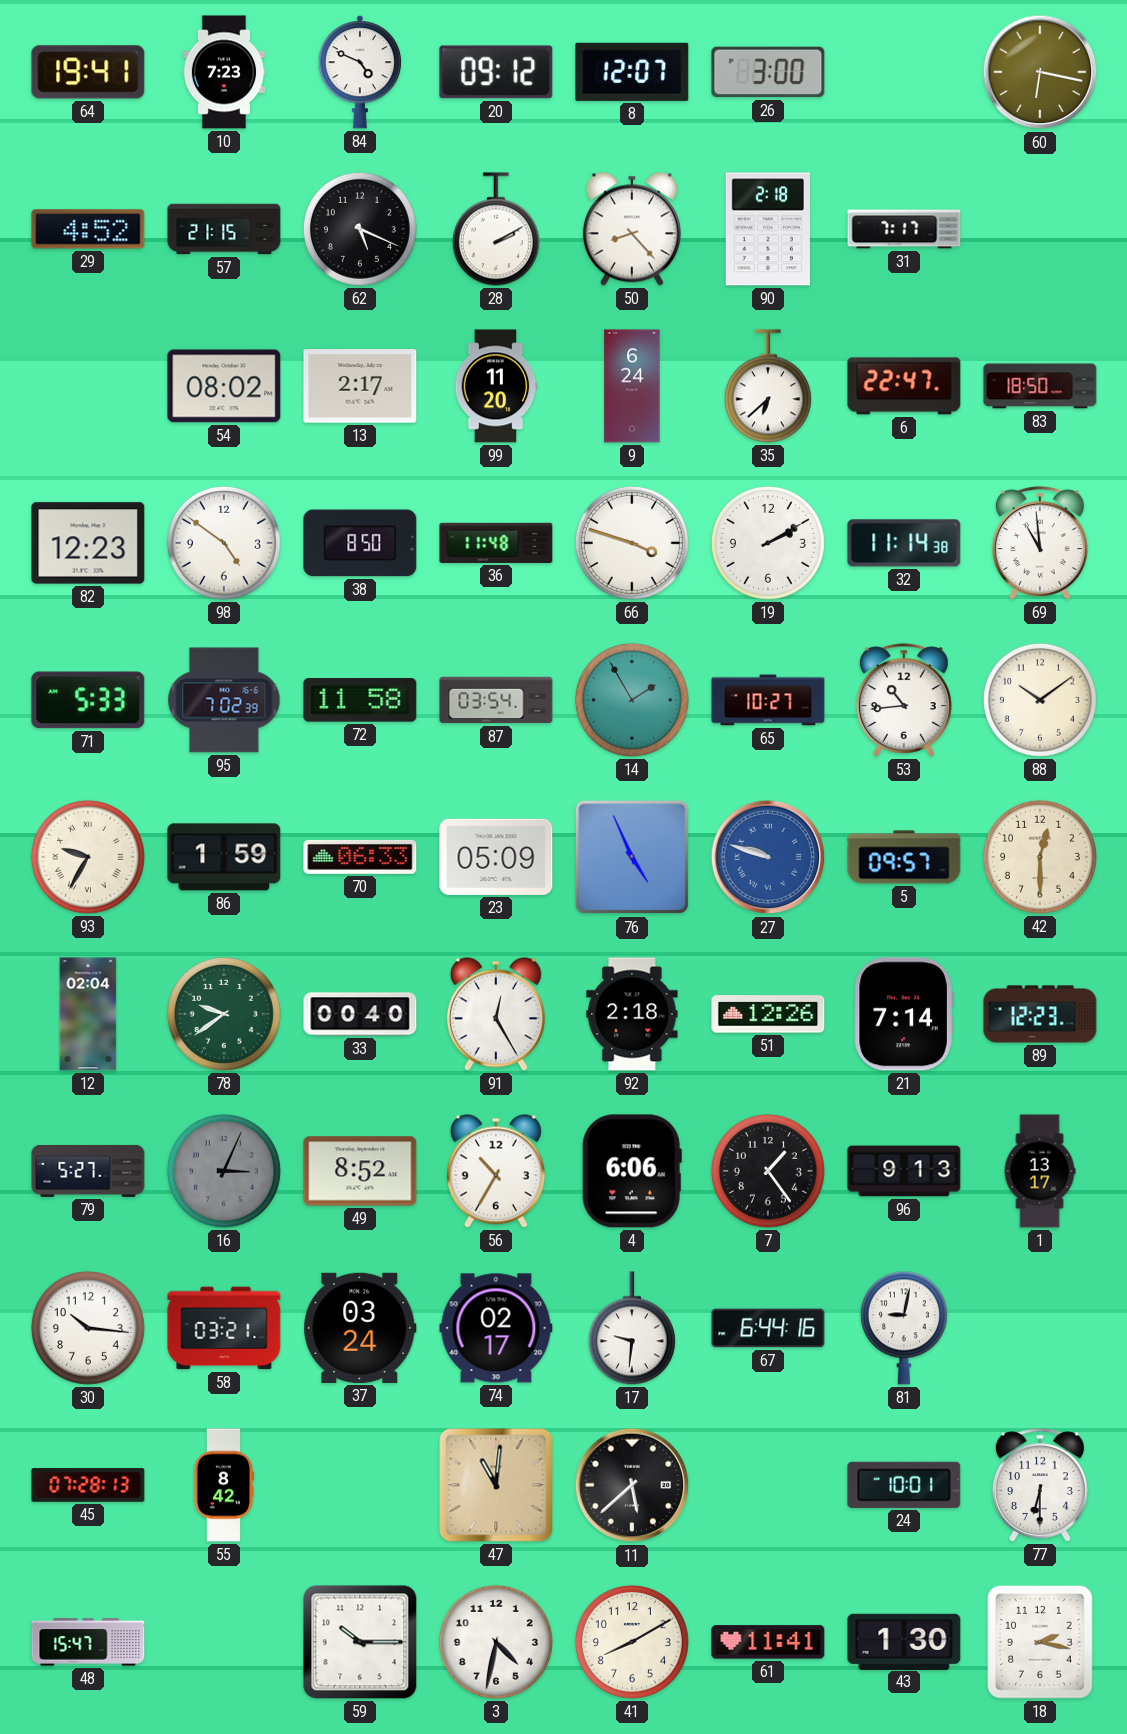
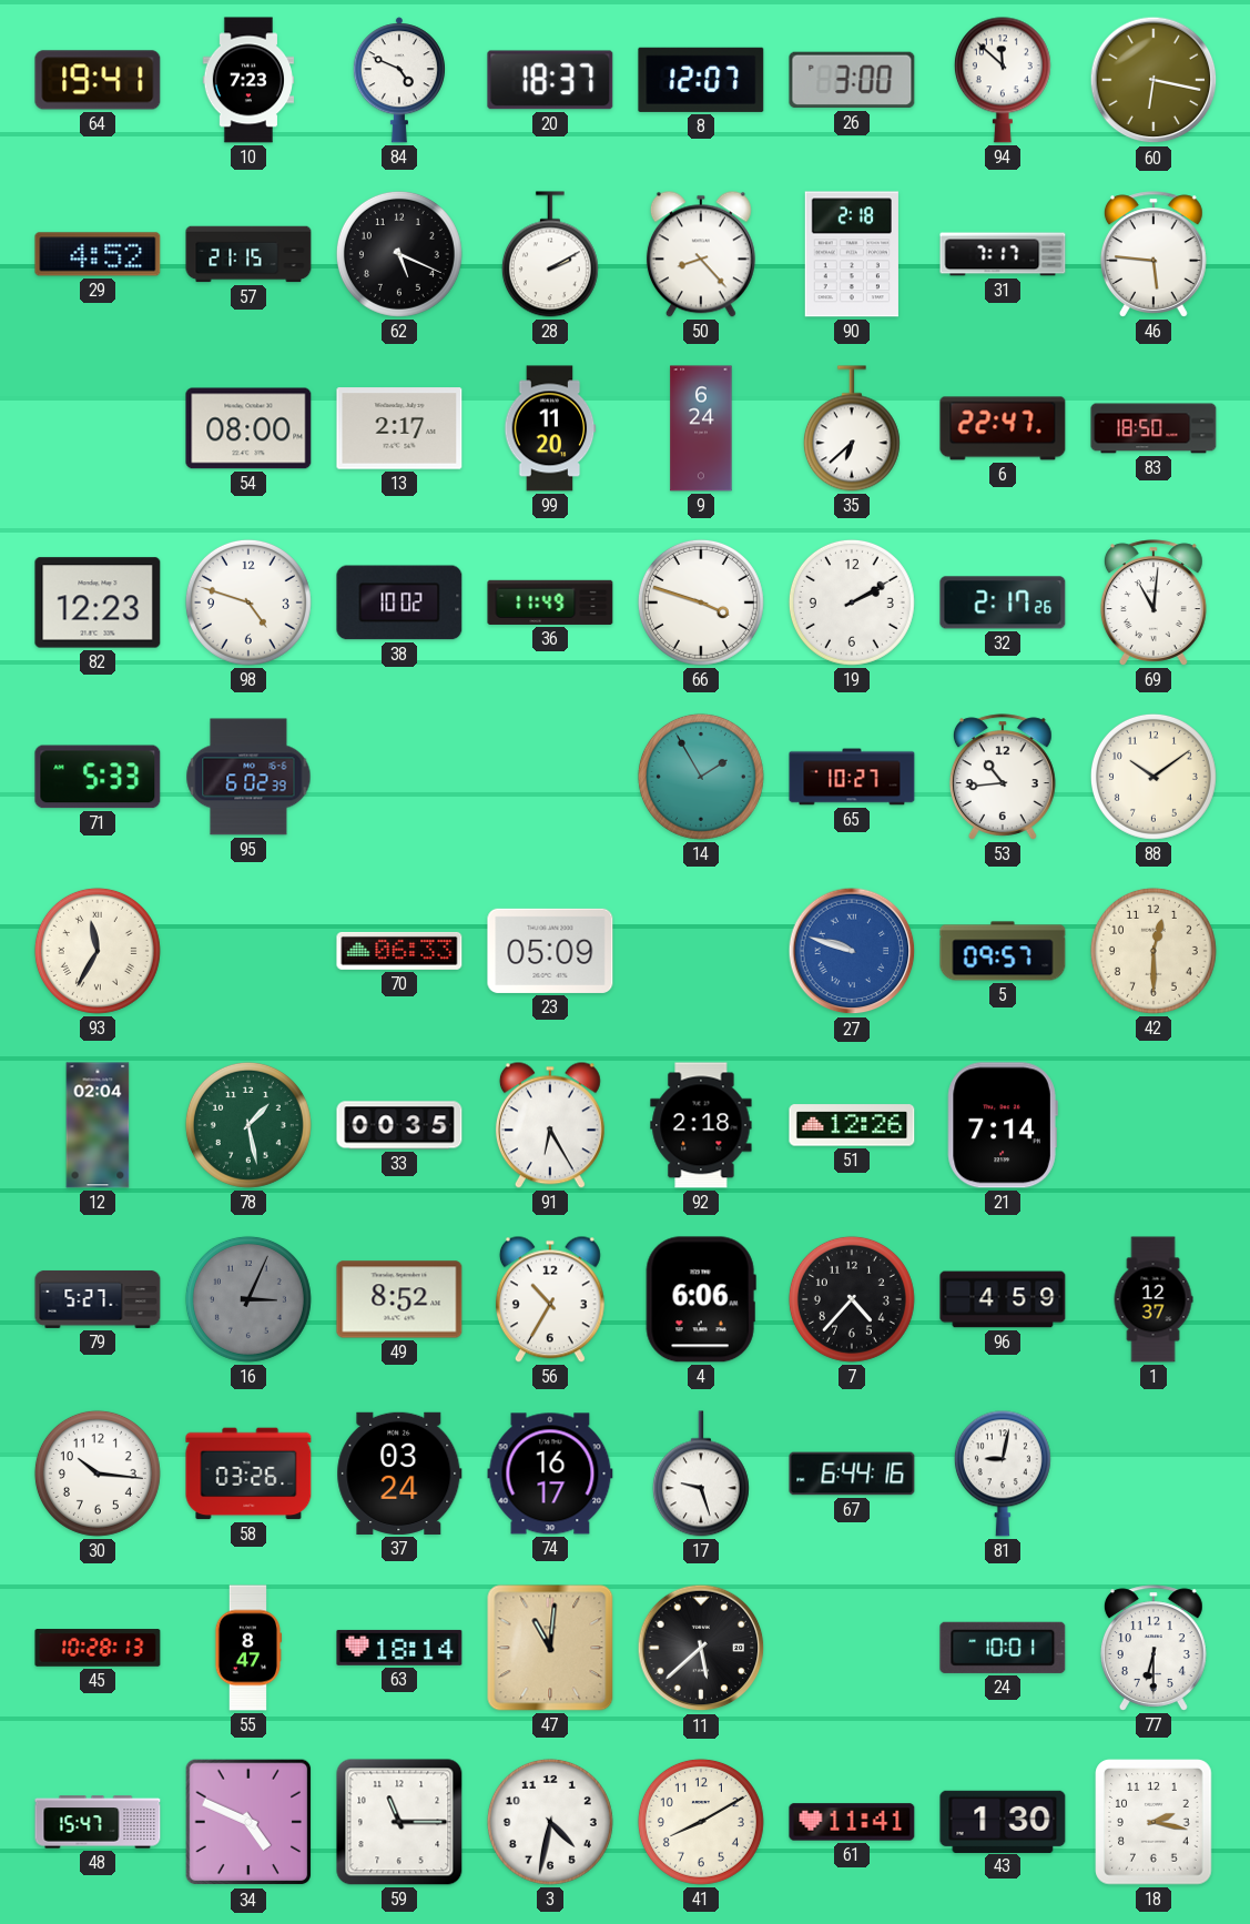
20: 09:12 -> 18:37
94: none -> 11:52
46: none -> 5:46
54: 08:02 -> 08:00
98: 4:51 -> 4:48
38: 8:50 -> 10:02
36: 11:48 -> 11:49
32: 11:14 -> 2:17
69: 10:59 -> 11:01
95: 7:02 -> 6:02
72: 11:58 -> none
87: 03:54 -> none
93: 9:35 -> 11:35
86: 1:59 -> none
76: 4:56 -> none
78: 9:39 -> 1:28
33: 00:40 -> 00:35
91: 12:25 -> 6:25
89: 12:23 -> none
7: 1:24 -> 4:37
96: 9:13 -> 4:59
1: 13:17 -> 12:37
58: 03:21 -> 03:26
74: 02:17 -> 16:17
17: 9:31 -> 9:27
45: 07:28 -> 10:28
55: 8:42 -> 8:47
63: none -> 18:14
34: none -> 4:49
59: 10:15 -> 11:15
